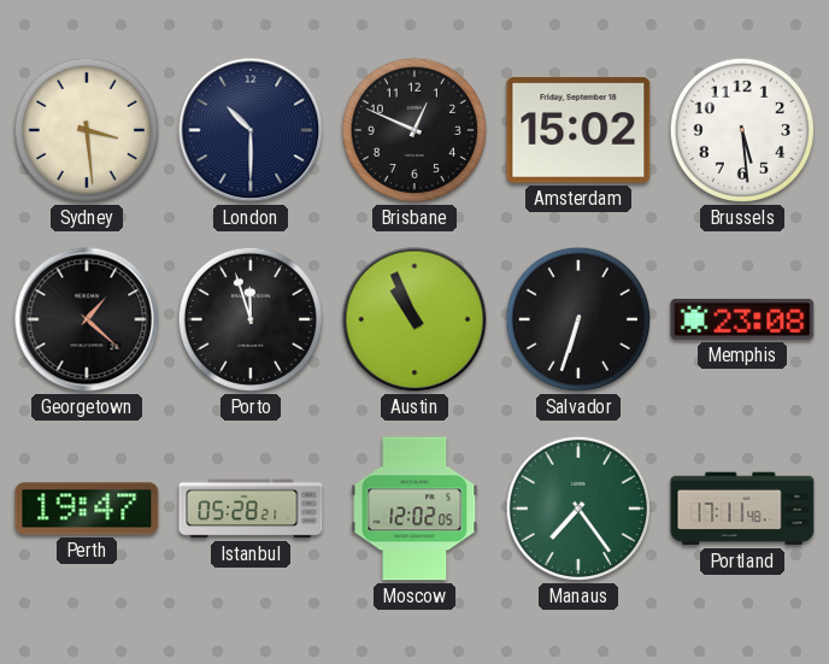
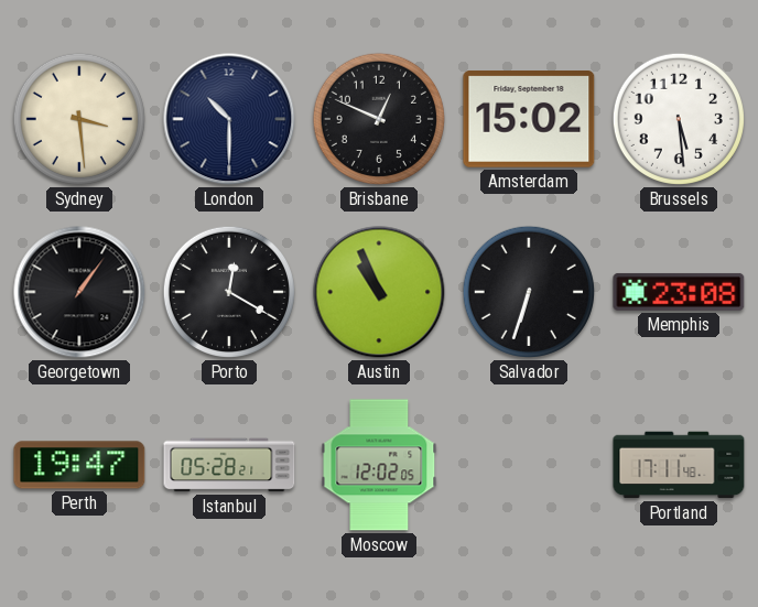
Georgetown: 1:22 -> 1:06
Porto: 11:57 -> 12:20
Manaus: 7:24 -> none
